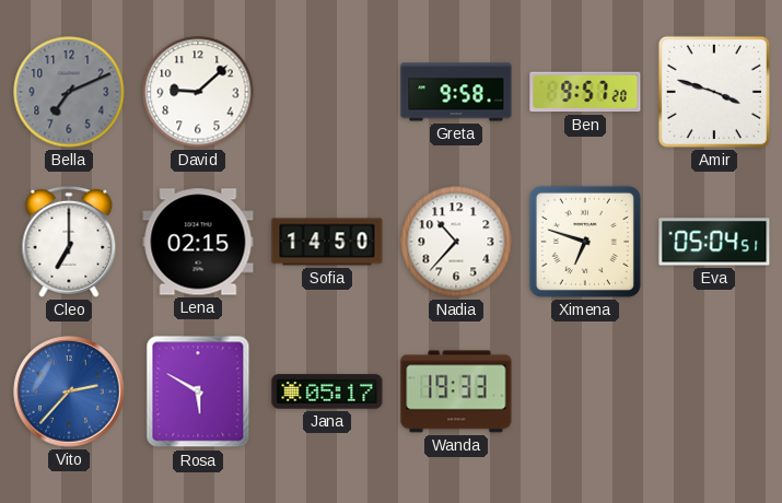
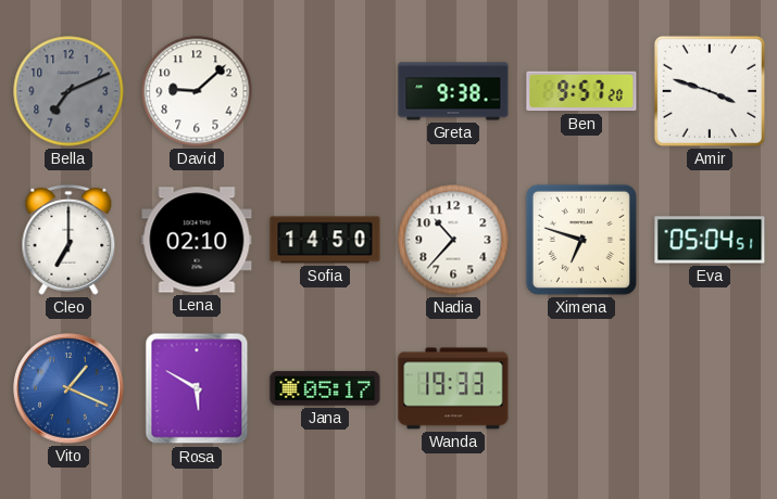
Greta: 9:58 -> 9:38
Lena: 02:15 -> 02:10
Vito: 2:37 -> 1:19
